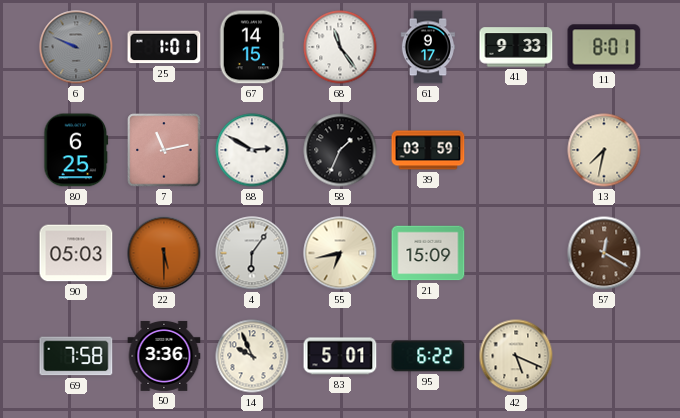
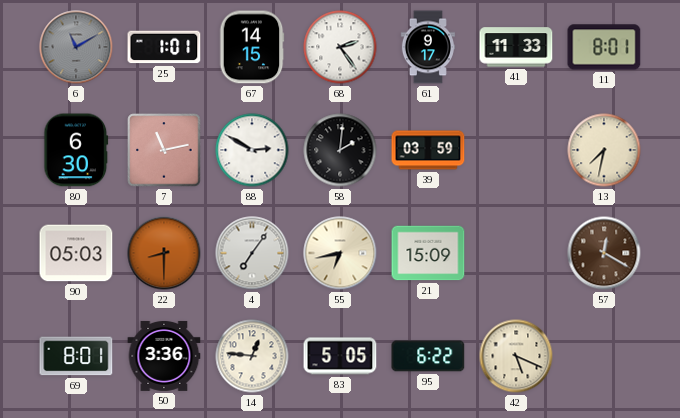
6: 9:49 -> 11:10
68: 11:24 -> 2:24
41: 9:33 -> 11:33
80: 6:25 -> 6:30
58: 1:34 -> 2:01
22: 5:30 -> 8:30
4: 6:06 -> 7:06
69: 7:58 -> 8:01
14: 9:56 -> 12:46
83: 5:01 -> 5:05
